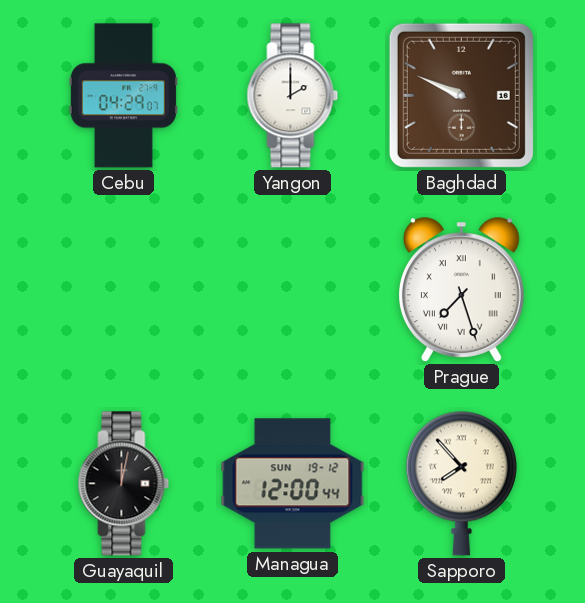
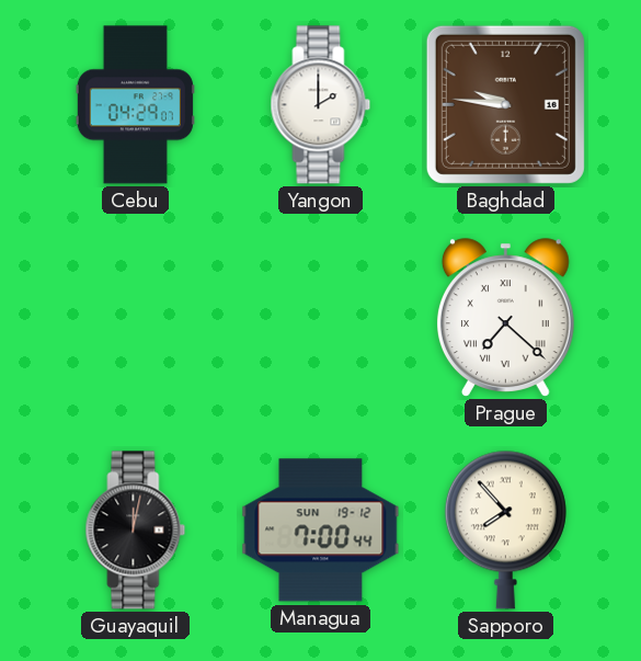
Baghdad: 9:49 -> 9:46
Prague: 7:27 -> 7:22
Managua: 12:00 -> 7:00
